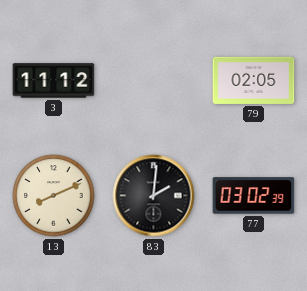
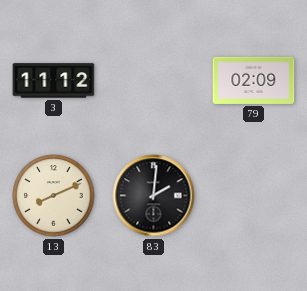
79: 02:05 -> 02:09
77: 03:02 -> none
